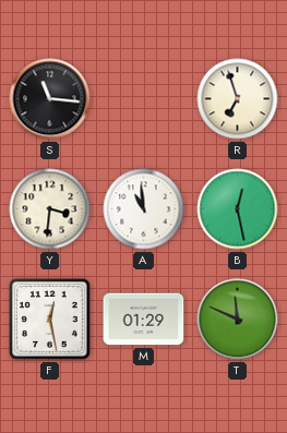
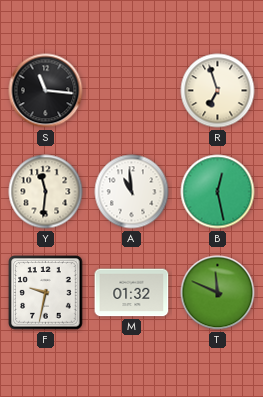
Y: 3:31 -> 11:31
F: 12:28 -> 9:32
M: 01:29 -> 01:32
